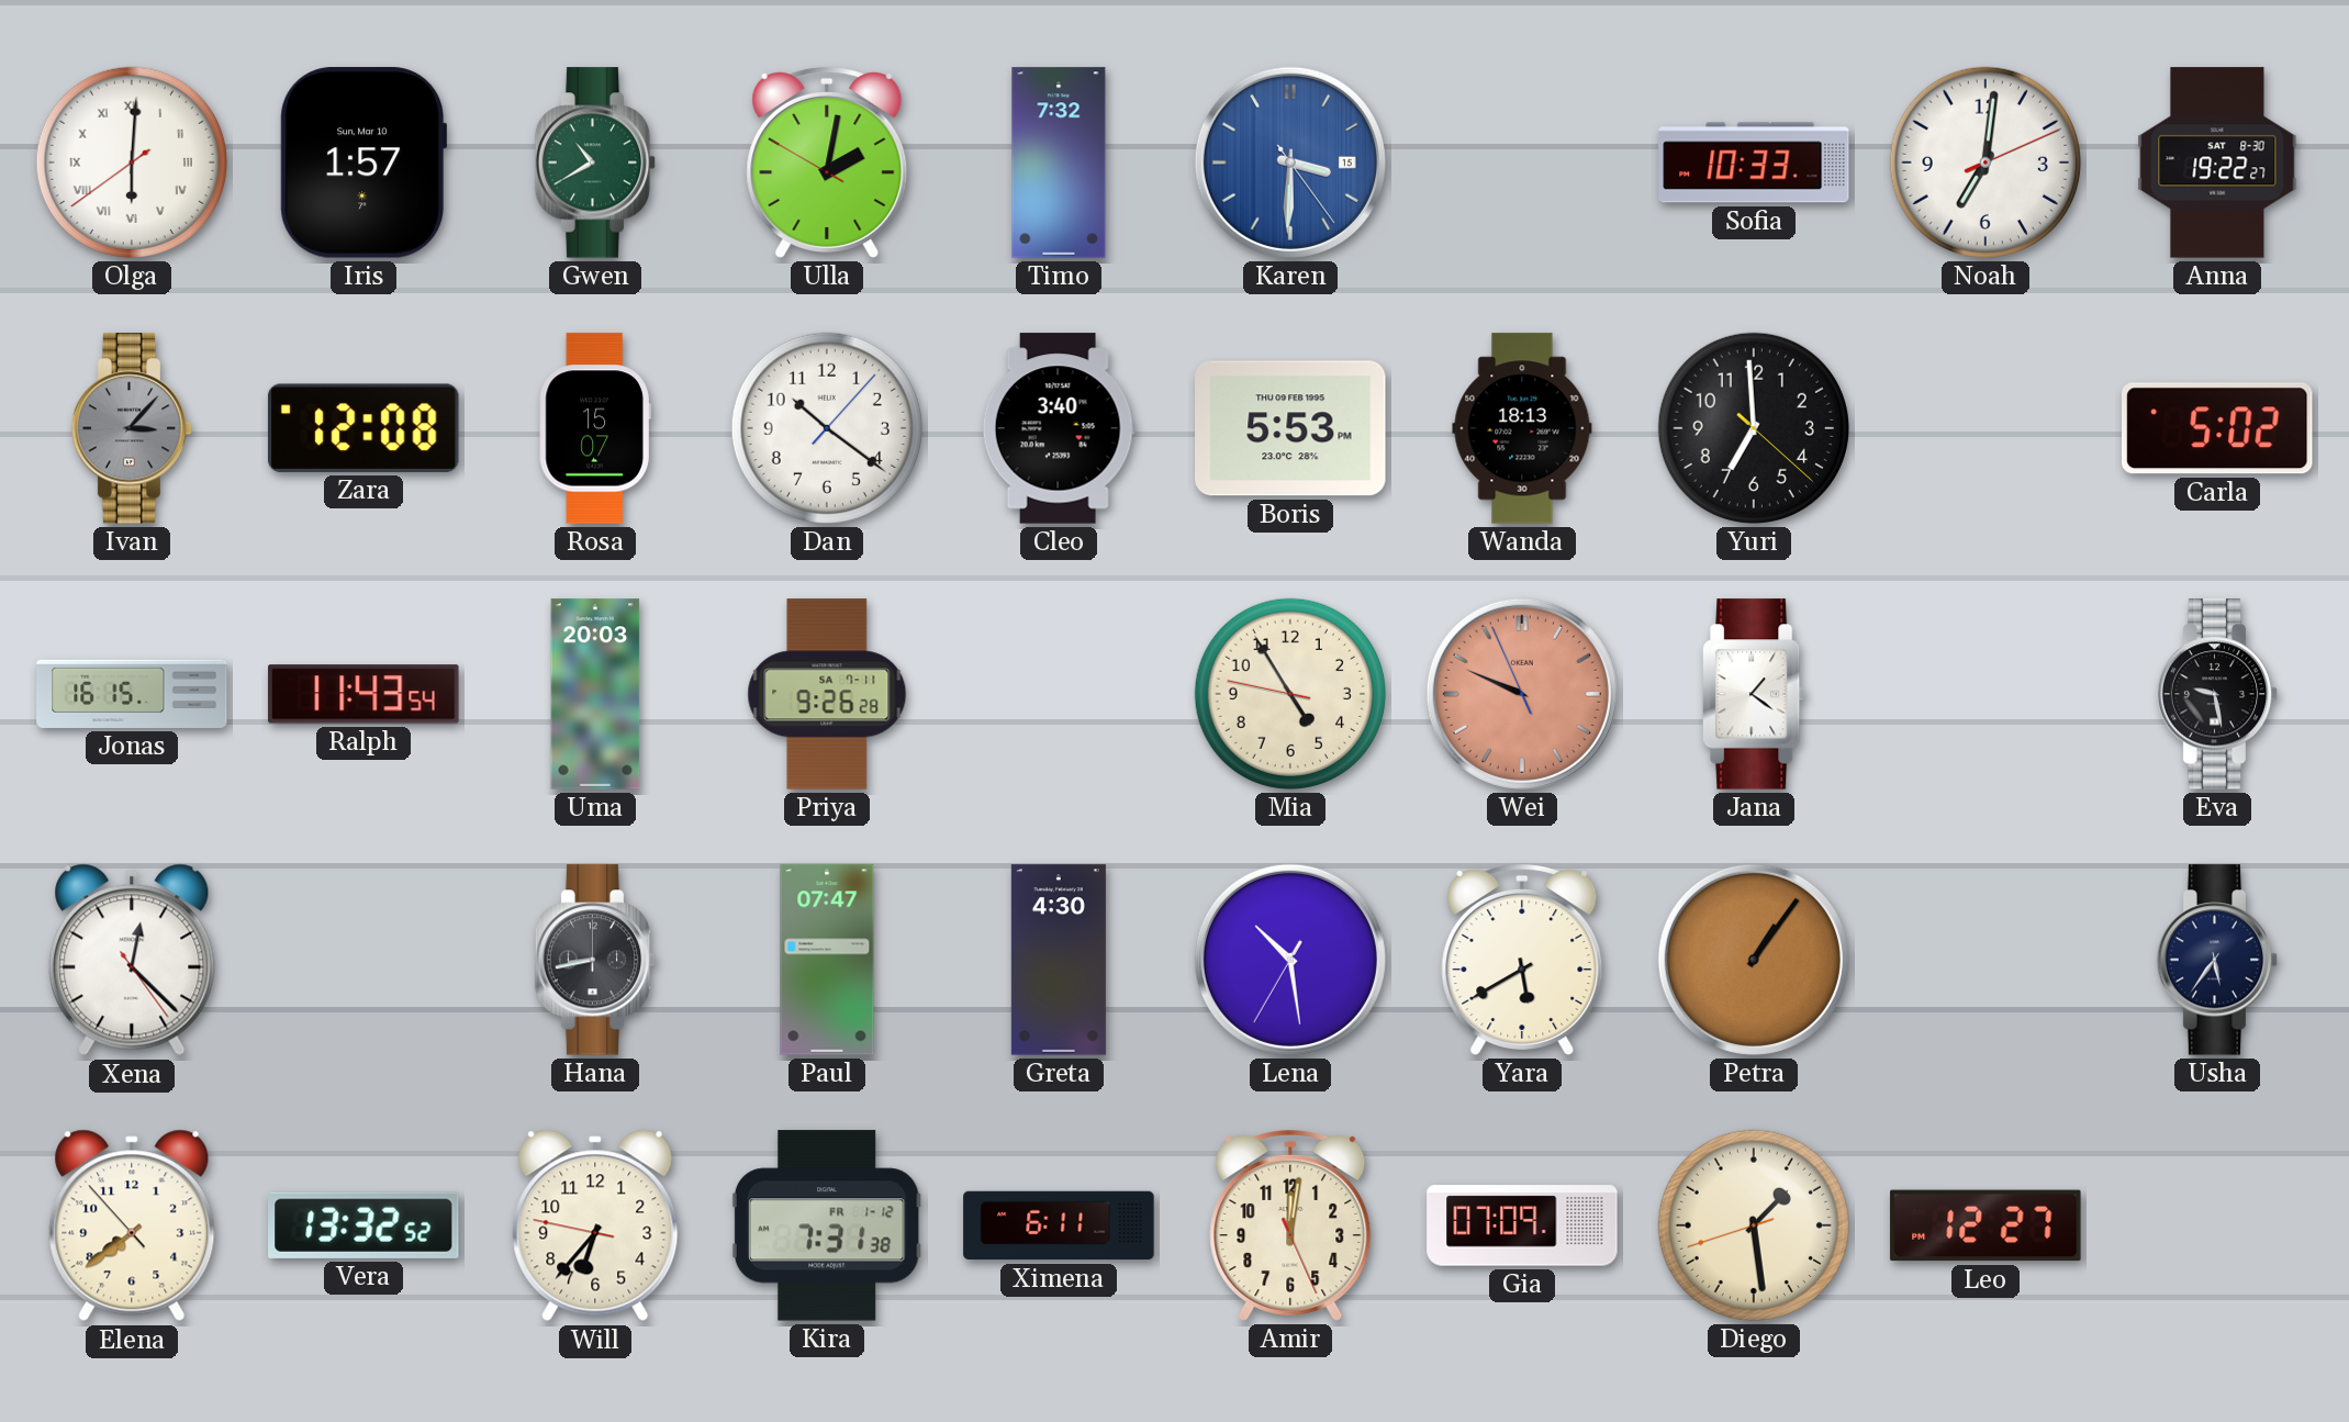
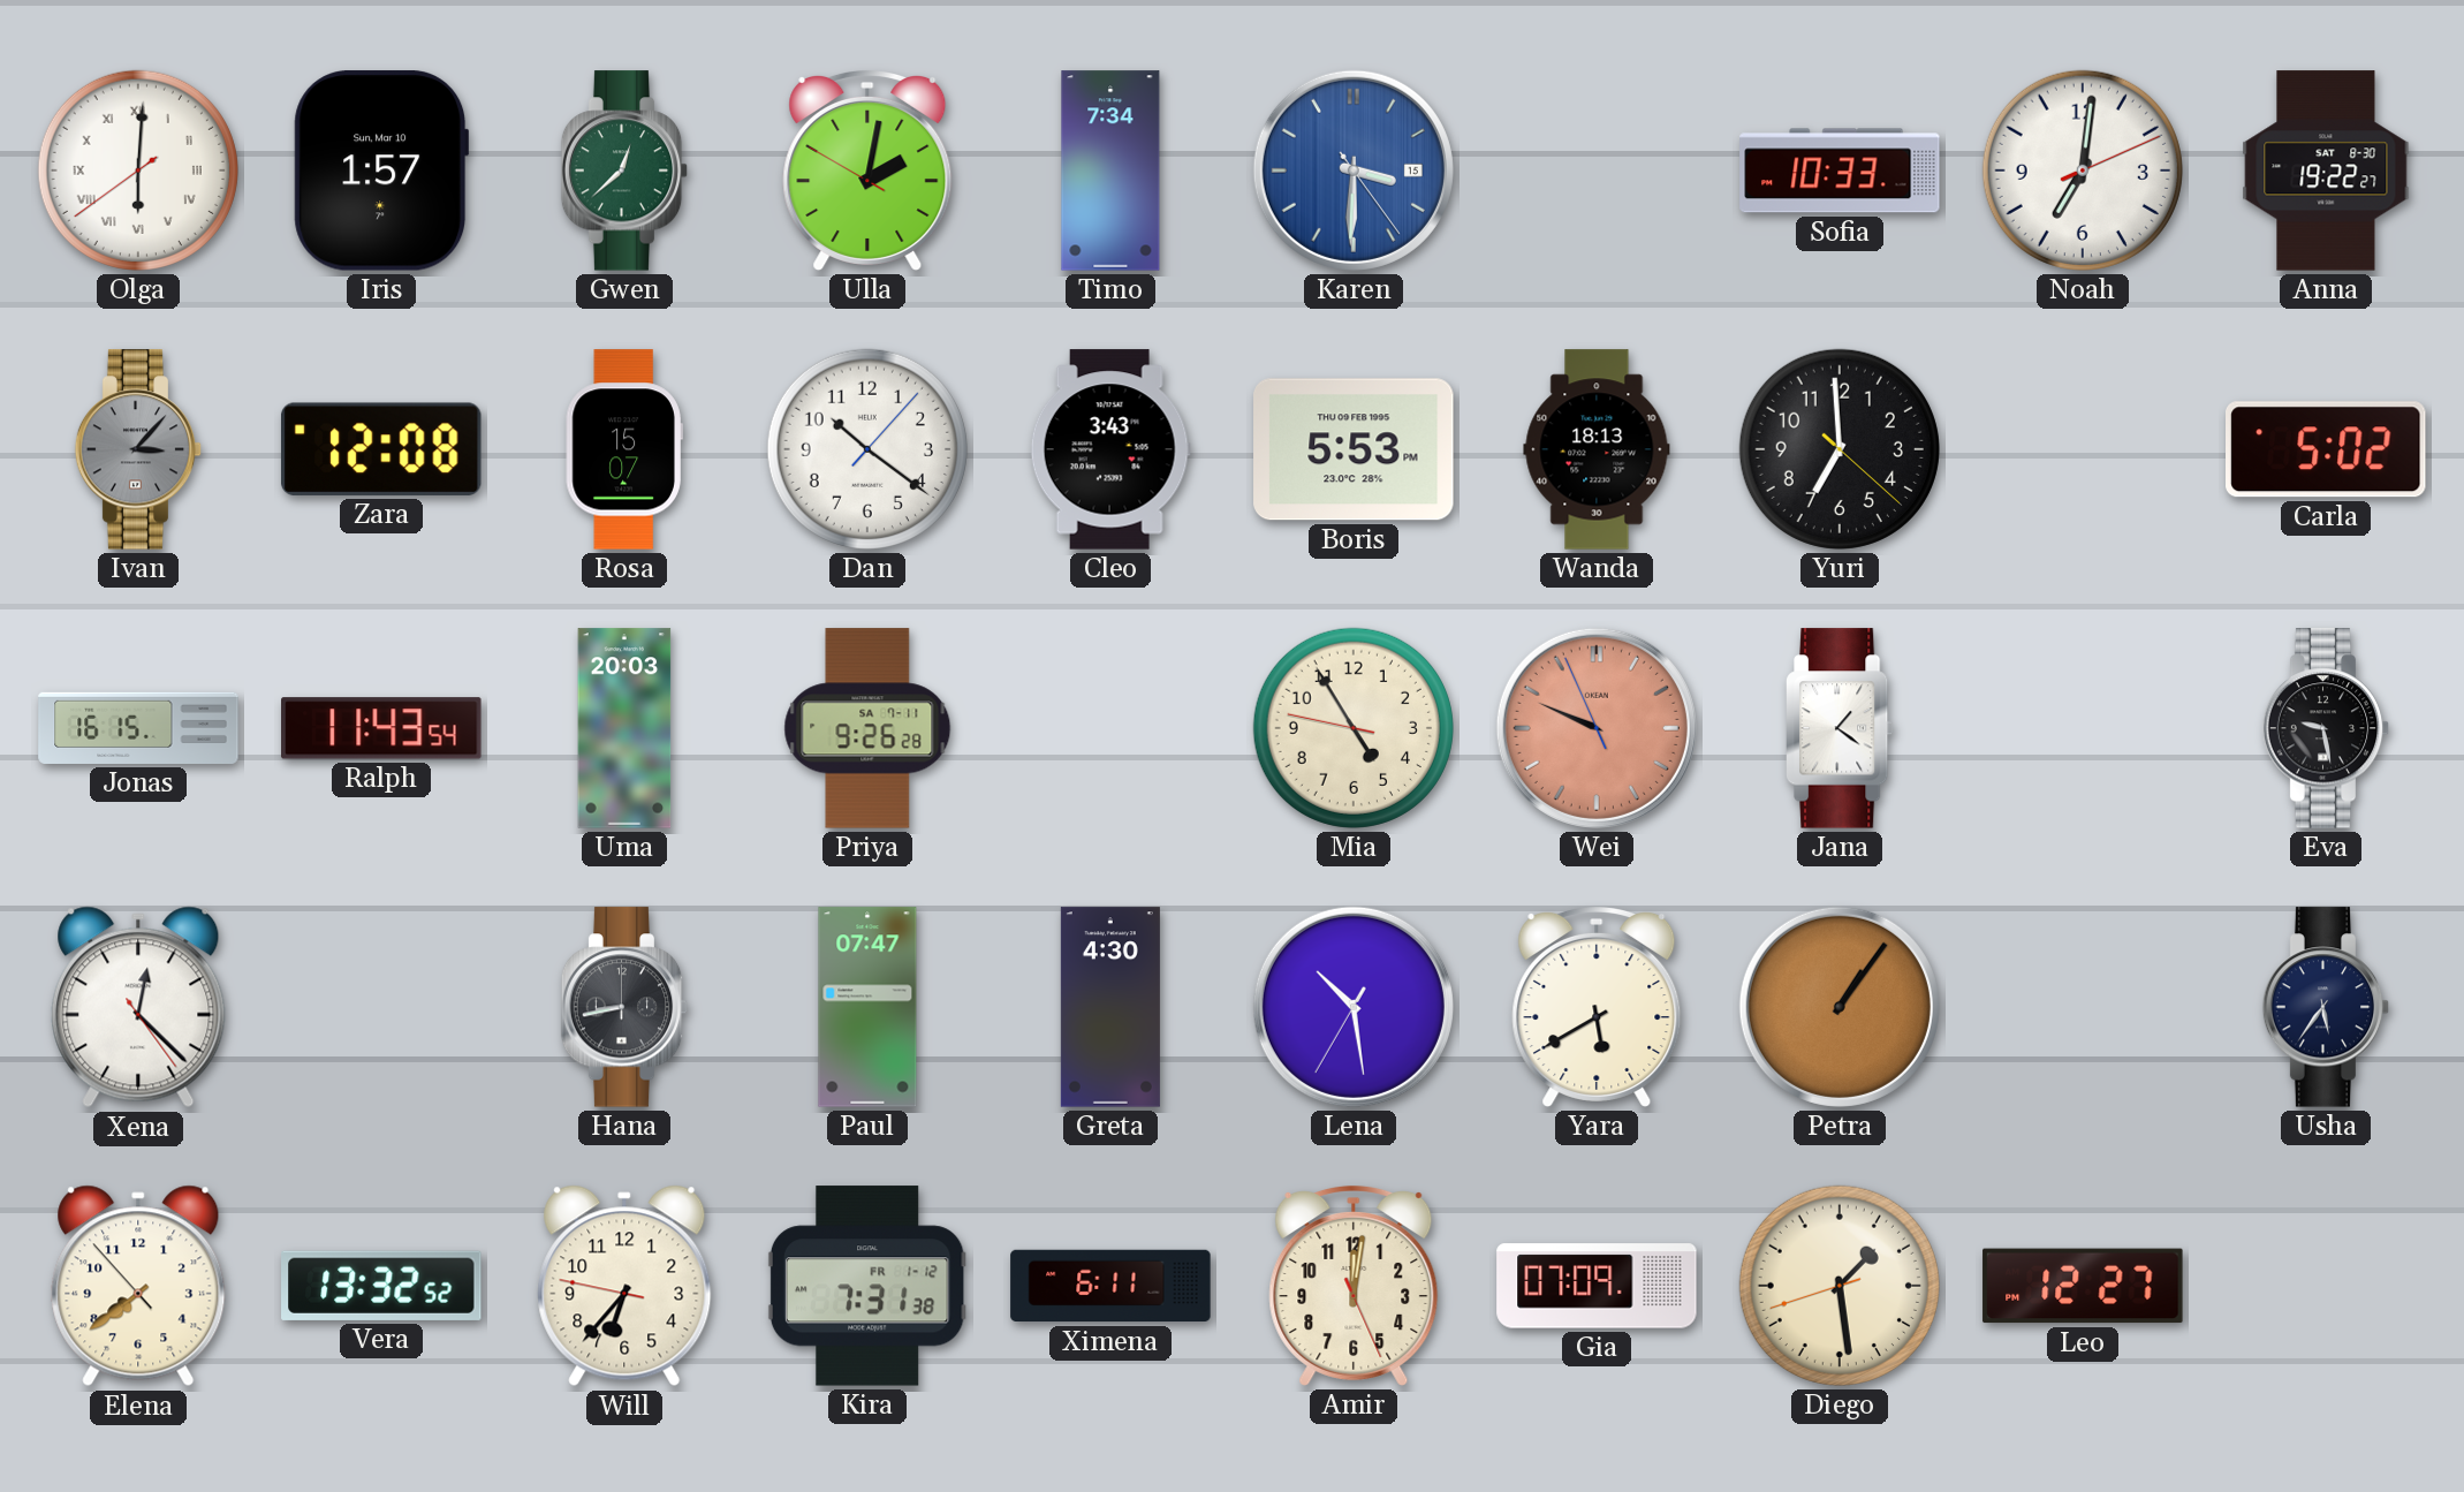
Gwen: 10:40 -> 12:38
Timo: 7:32 -> 7:34
Cleo: 3:40 -> 3:43
